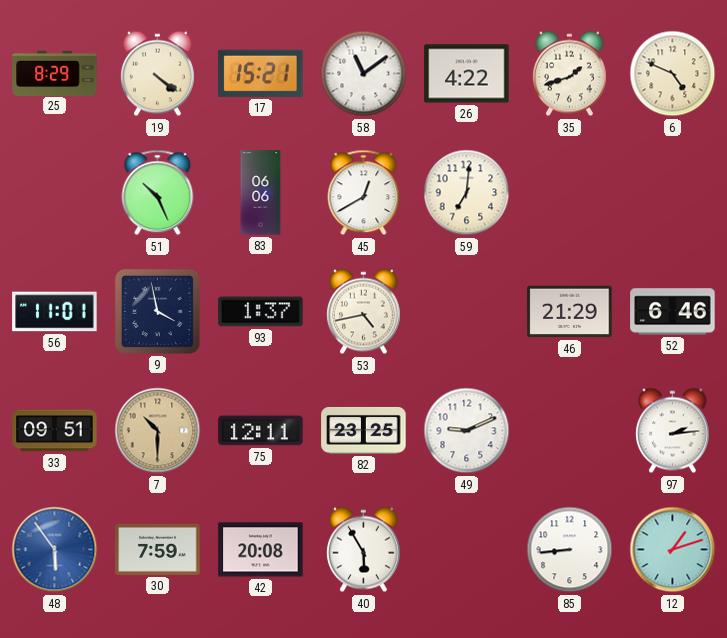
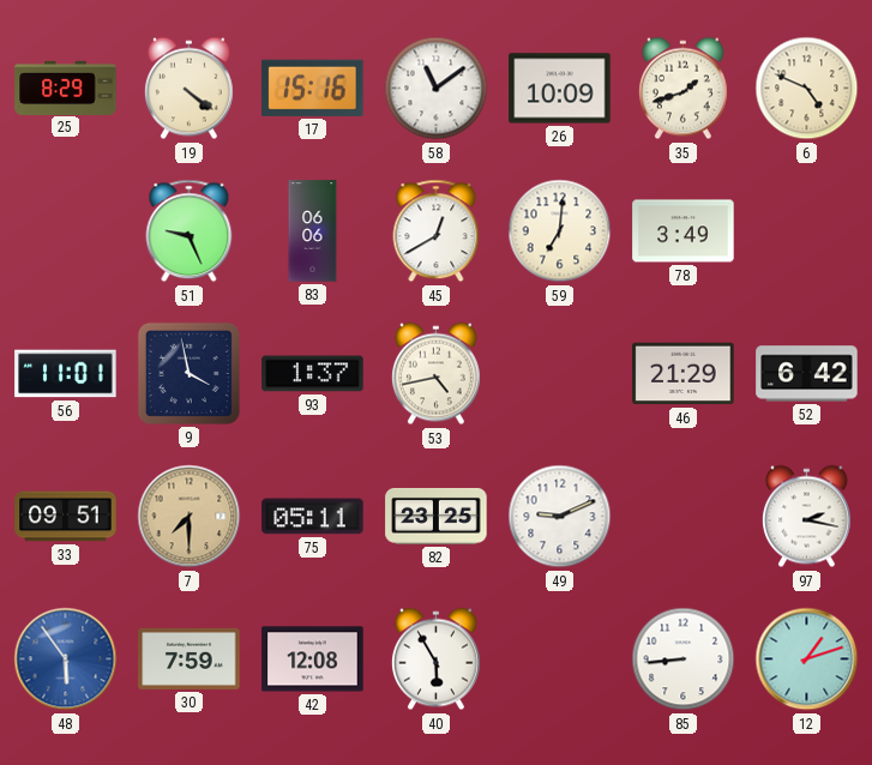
17: 15:21 -> 15:16
26: 4:22 -> 10:09
51: 10:26 -> 9:26
78: none -> 3:49
52: 6:46 -> 6:42
7: 10:30 -> 7:30
75: 12:11 -> 05:11
97: 2:14 -> 2:17
42: 20:08 -> 12:08
